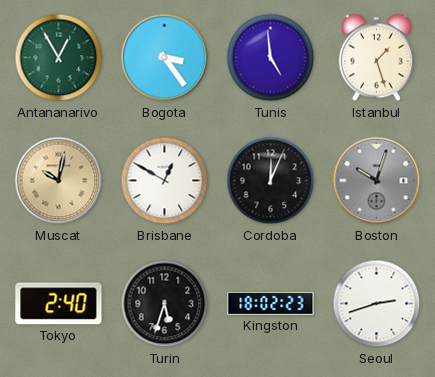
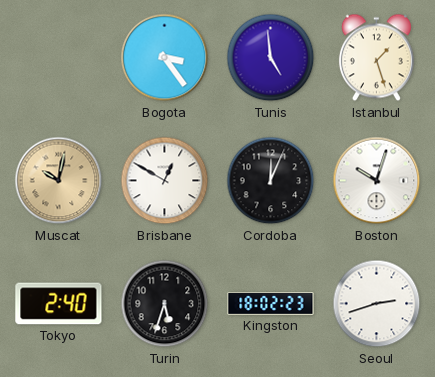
Antananarivo: 12:55 -> none
Boston dial: grey -> white
